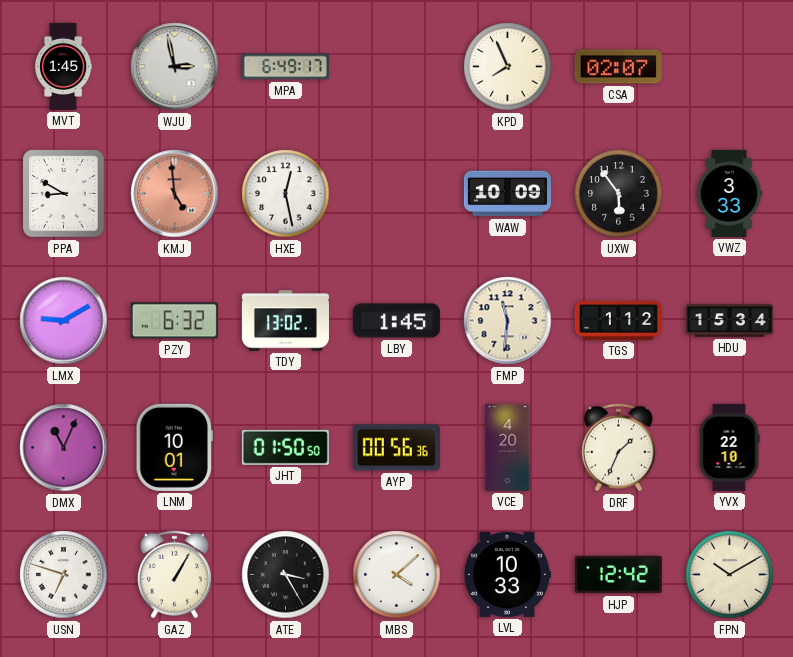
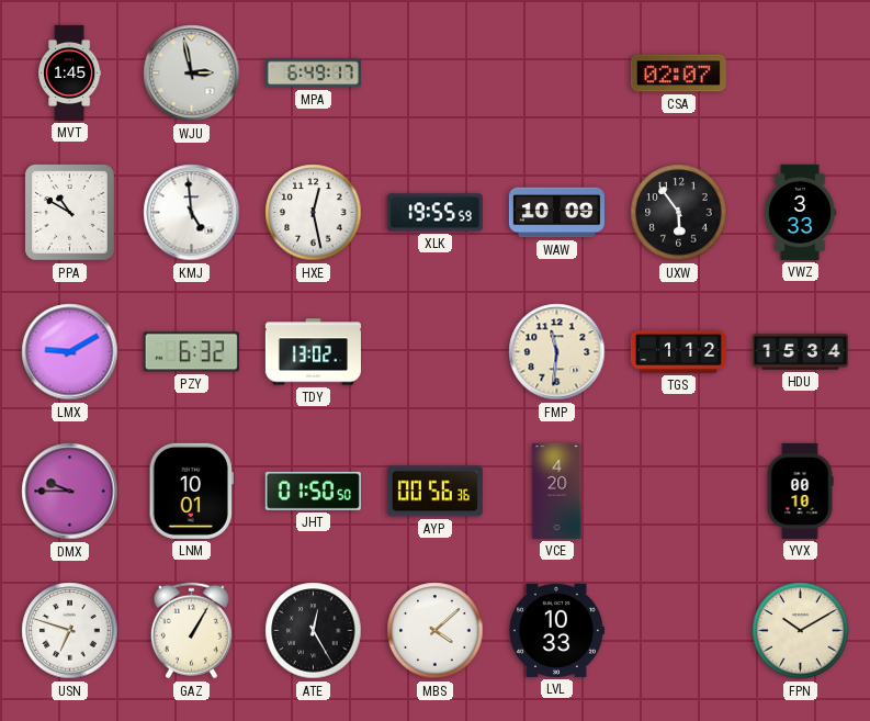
KPD: 7:56 -> none
PPA: 8:50 -> 10:50
KMJ dial: salmon -> white
XLK: none -> 19:55
LBY: 1:45 -> none
DMX: 11:04 -> 9:45
DRF: 1:34 -> none
YVX: 22:10 -> 00:10
ATE: 3:25 -> 12:25
HJP: 12:42 -> none
